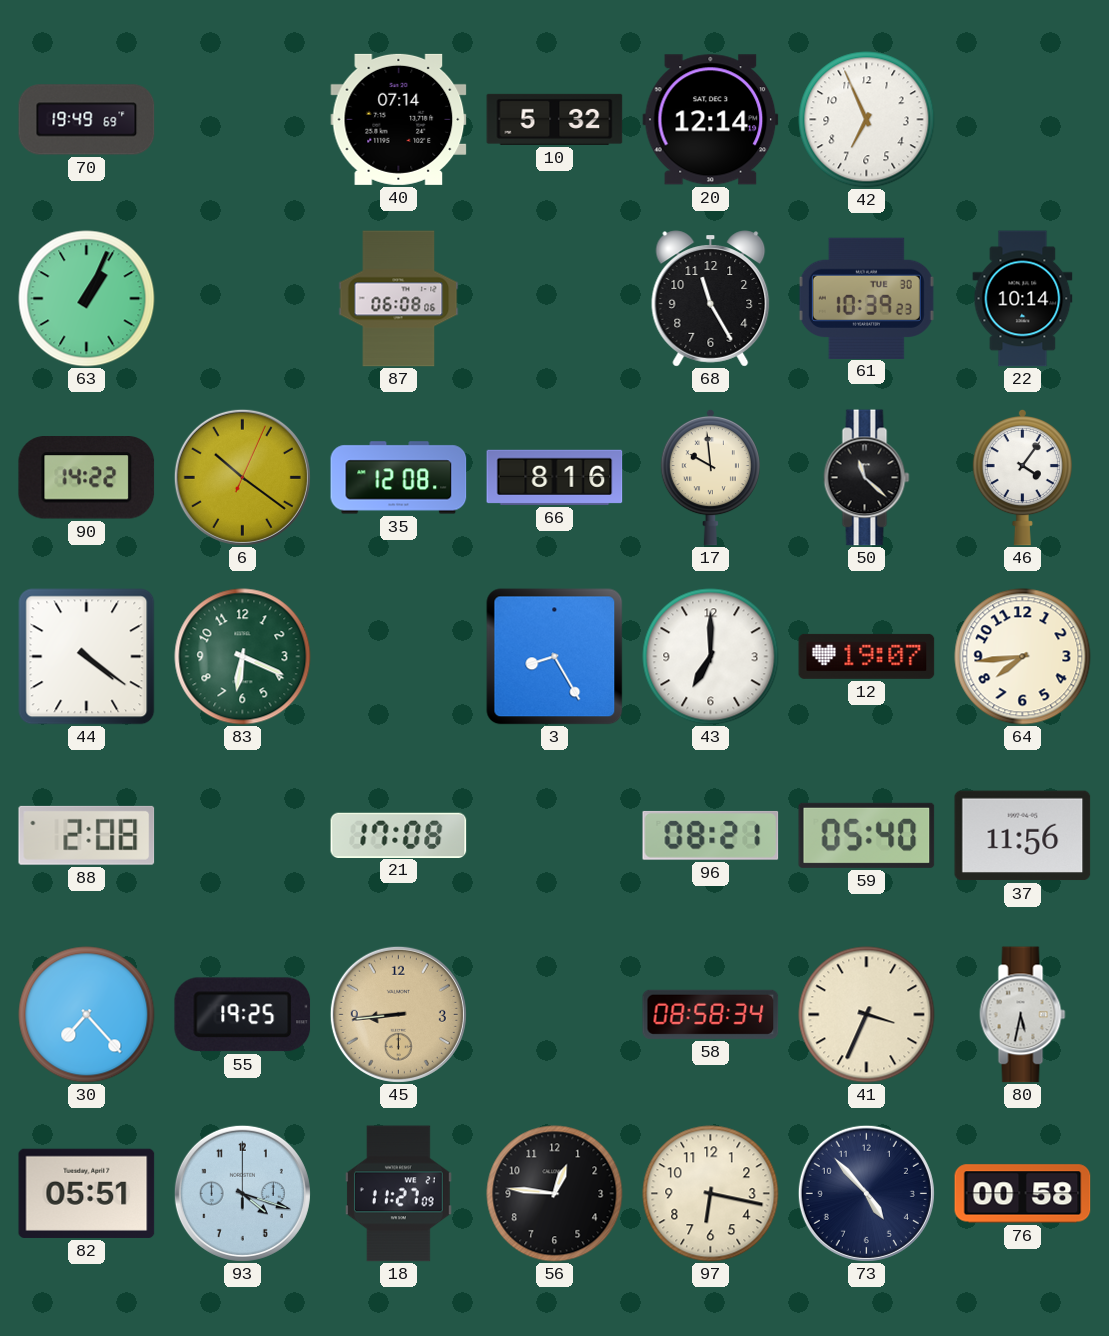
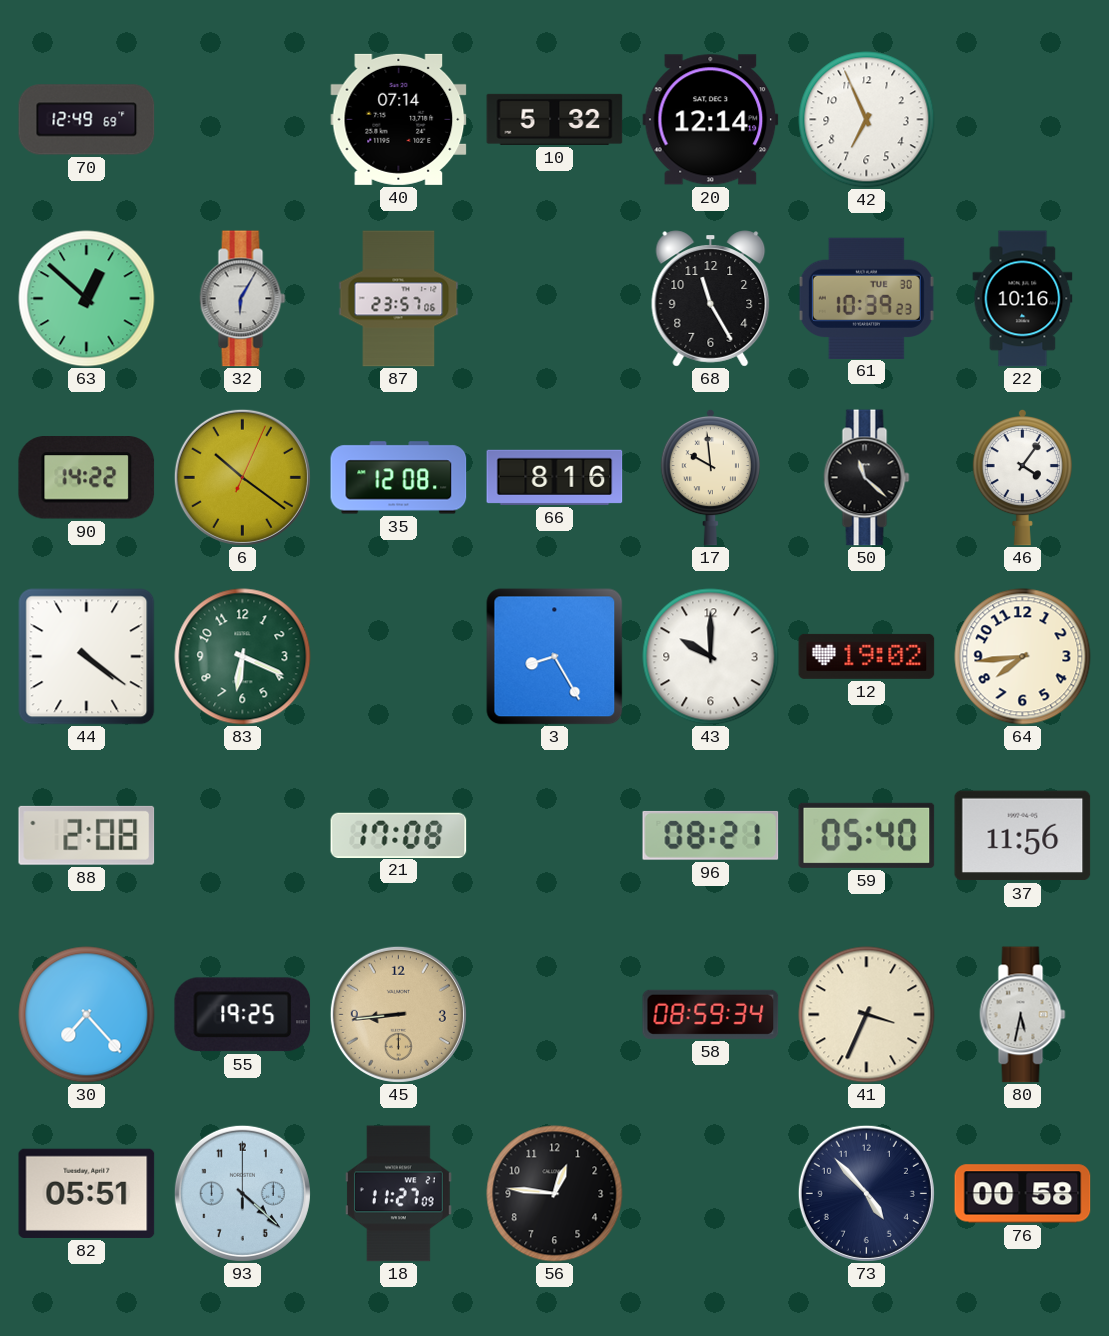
70: 19:49 -> 12:49
63: 1:04 -> 12:52
32: none -> 6:05
87: 06:08 -> 23:57
22: 10:14 -> 10:16
43: 7:00 -> 10:00
12: 19:07 -> 19:02
58: 08:58 -> 08:59
93: 4:18 -> 4:22
97: 6:17 -> none
